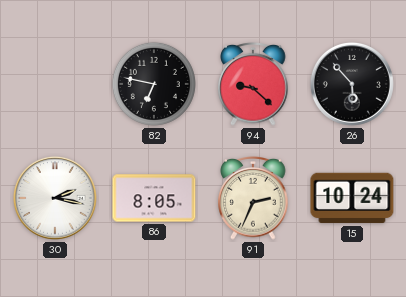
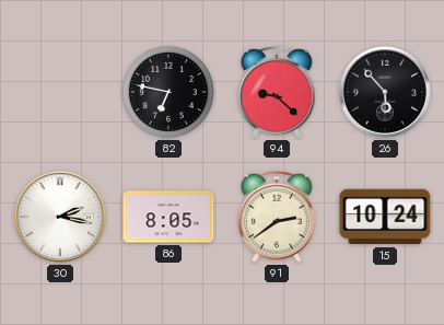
91: 2:34 -> 2:39
